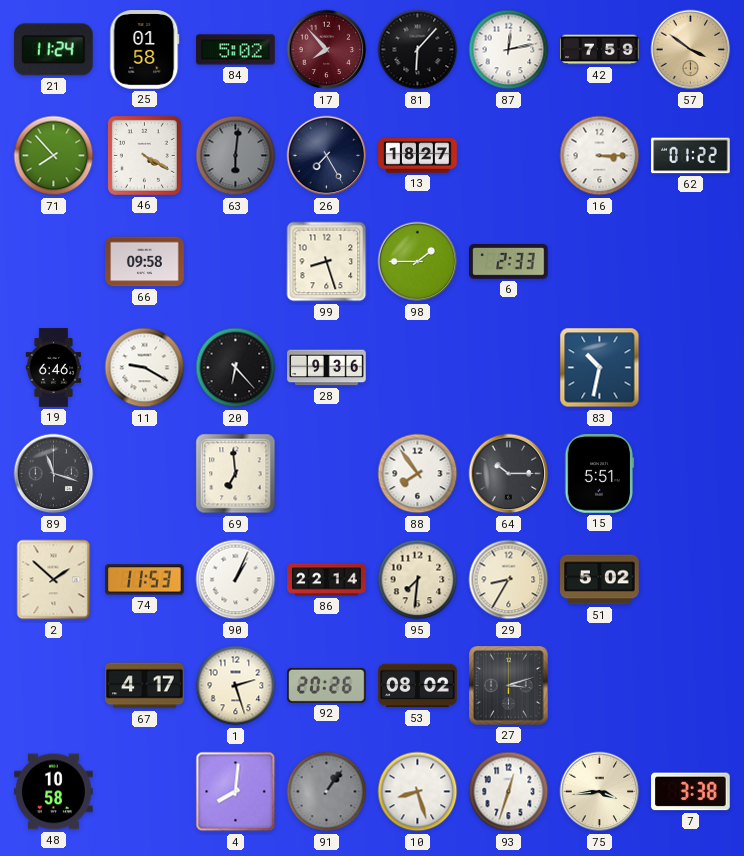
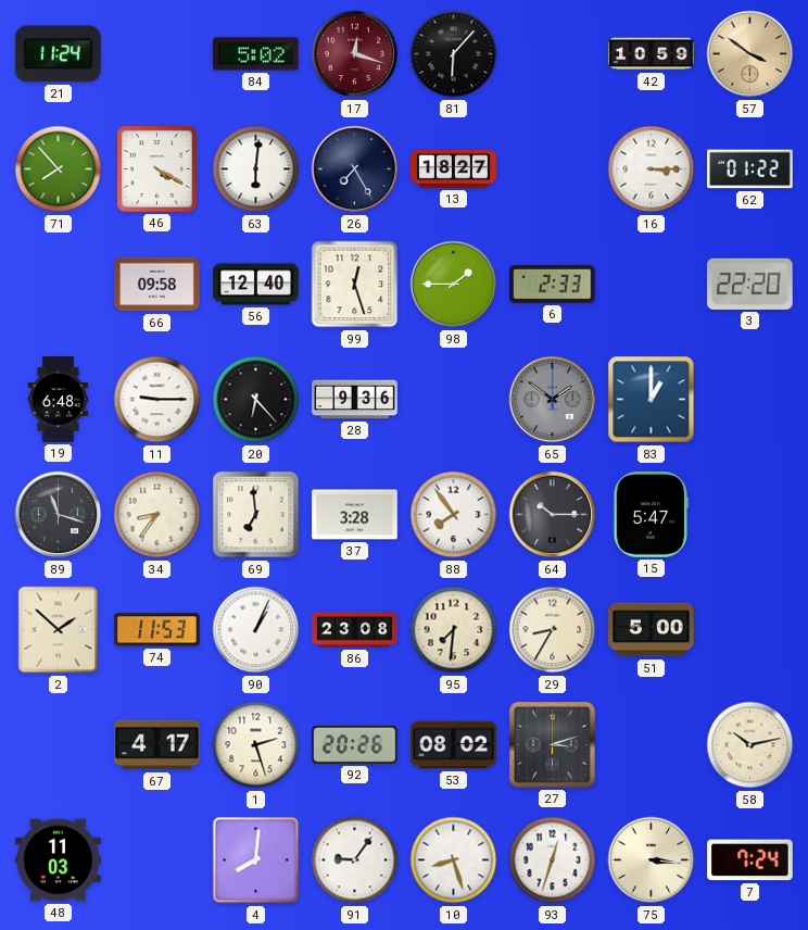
25: 01:58 -> none
17: 7:53 -> 12:18
87: 12:13 -> none
42: 7:59 -> 10:59
63 dial: grey -> white
56: none -> 12:40
99: 8:27 -> 12:27
3: none -> 22:20
19: 6:46 -> 6:48
11: 9:20 -> 9:15
65: none -> 1:51
83: 10:32 -> 1:00
34: none -> 8:36
37: none -> 3:28
15: 5:51 -> 5:47
86: 22:14 -> 23:08
51: 5:02 -> 5:00
58: none -> 10:13
48: 10:58 -> 11:03
91: 1:06 -> 9:06
91 dial: grey -> white
75: 3:44 -> 3:16
7: 3:38 -> 7:24
